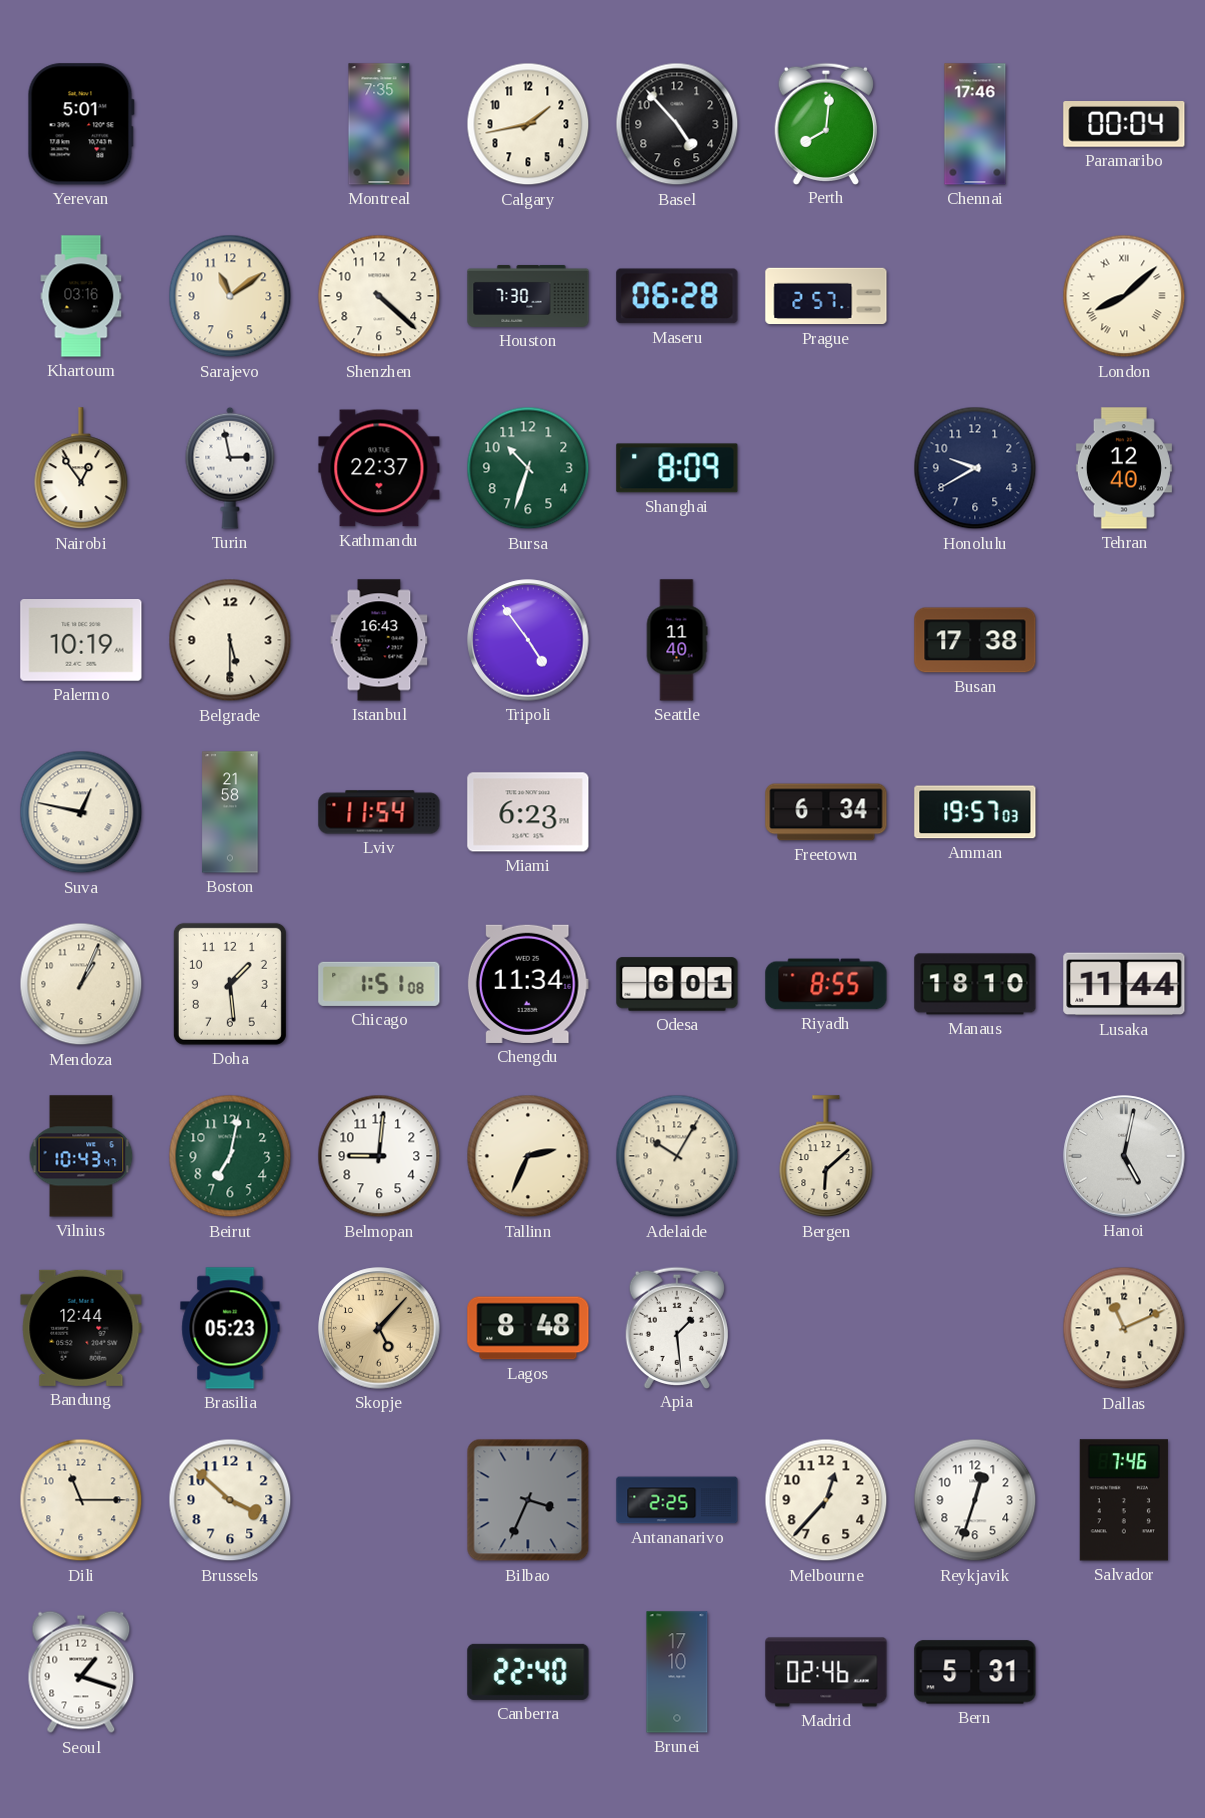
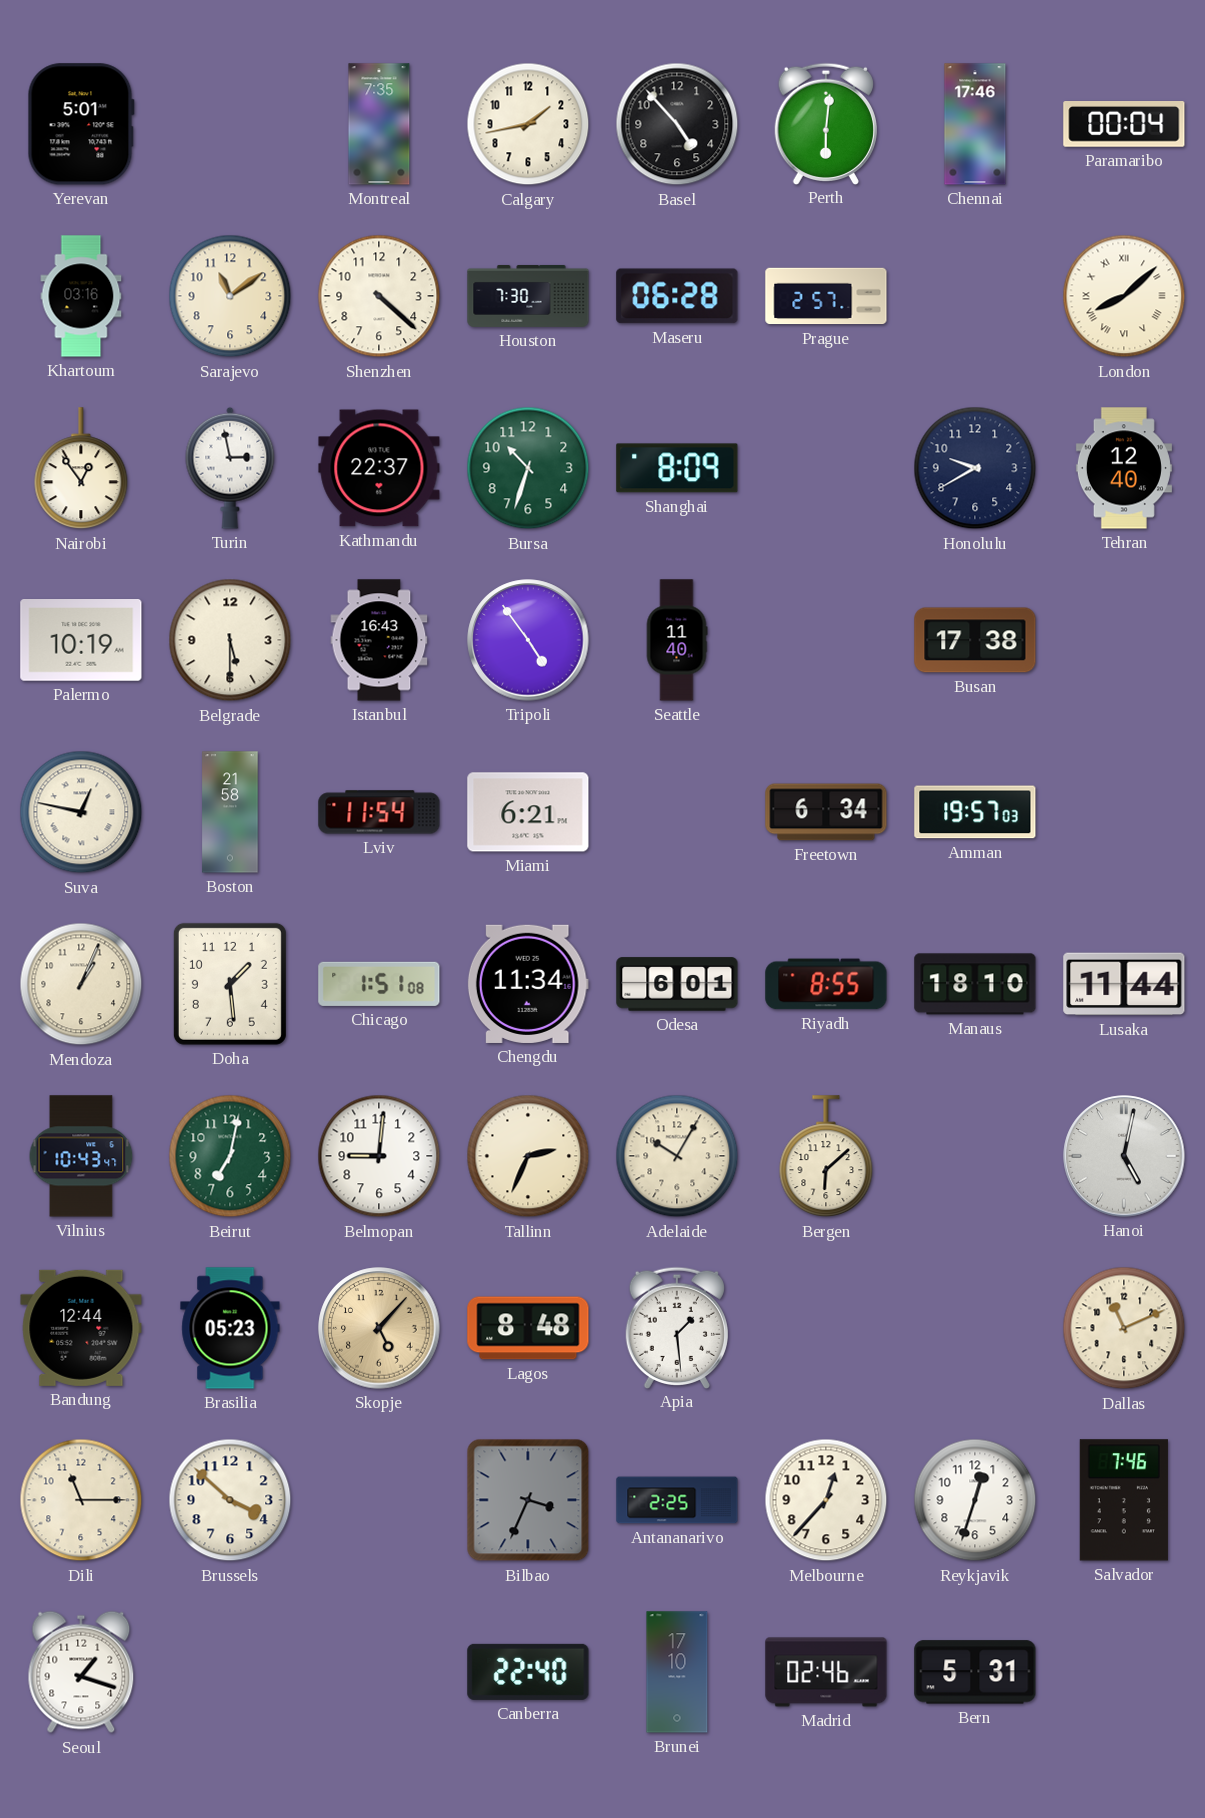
Perth: 8:01 -> 6:01
Miami: 6:23 -> 6:21
